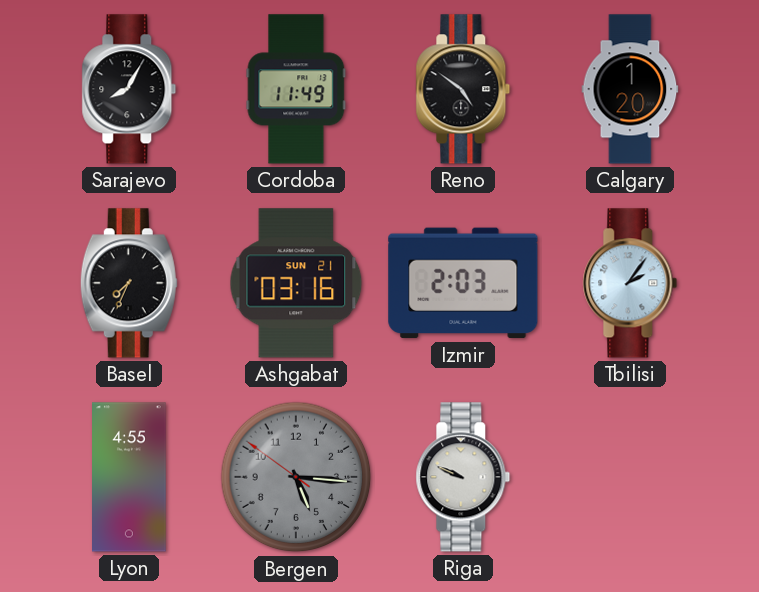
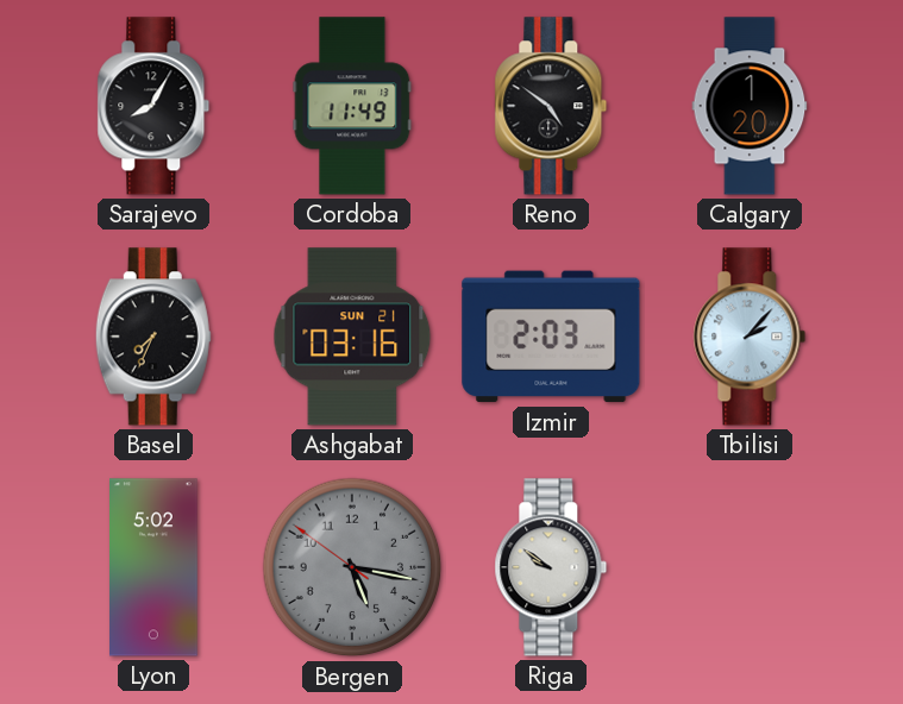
Tbilisi: 2:06 -> 2:07
Lyon: 4:55 -> 5:02
Bergen: 5:15 -> 5:16
Riga: 9:49 -> 9:51
